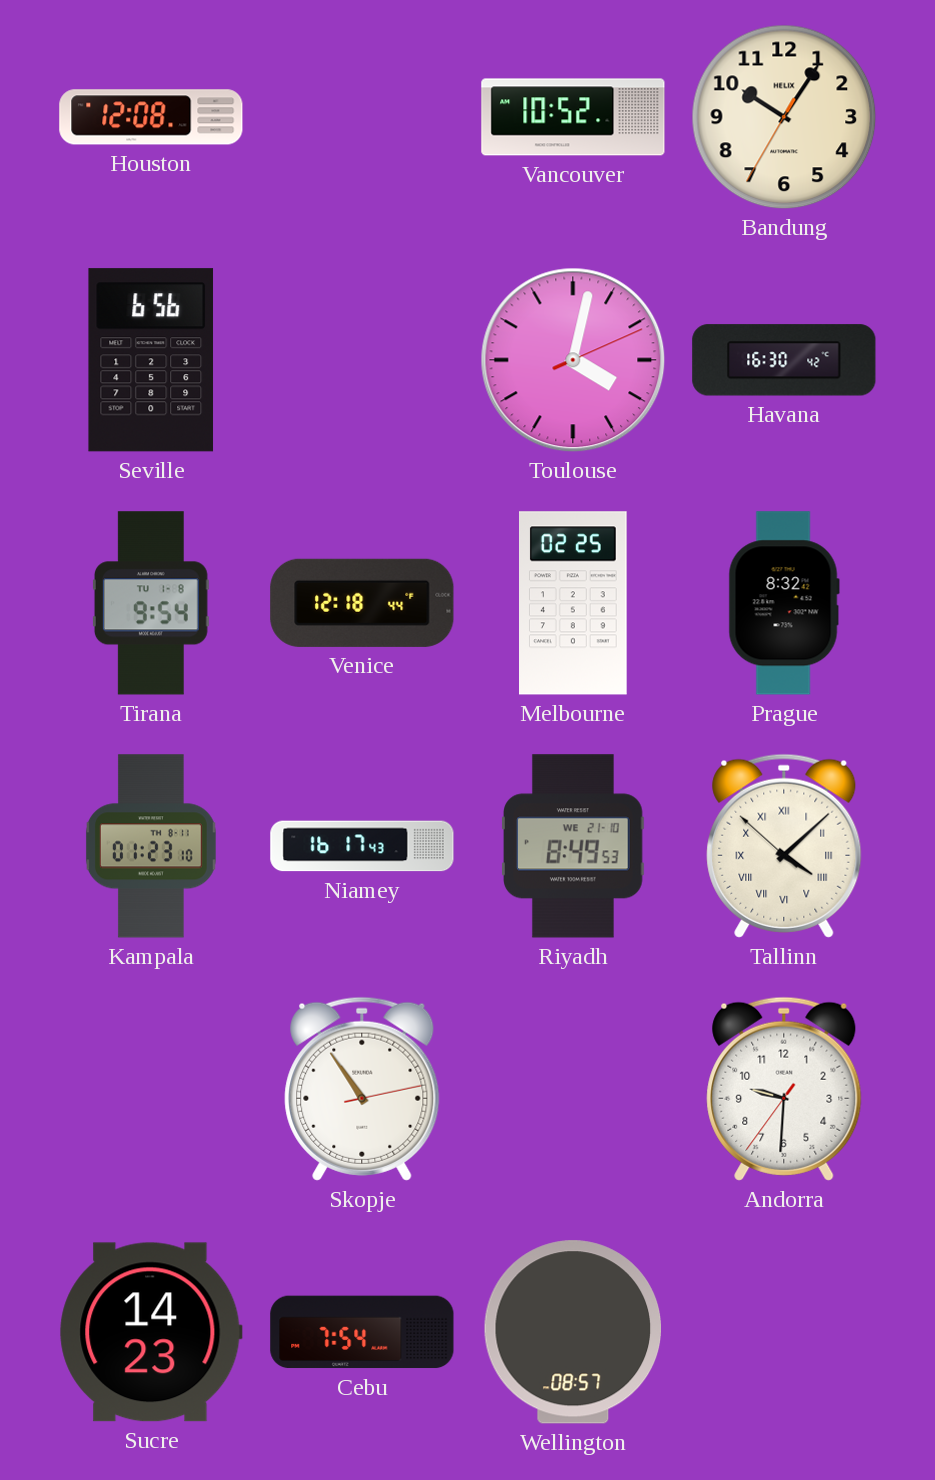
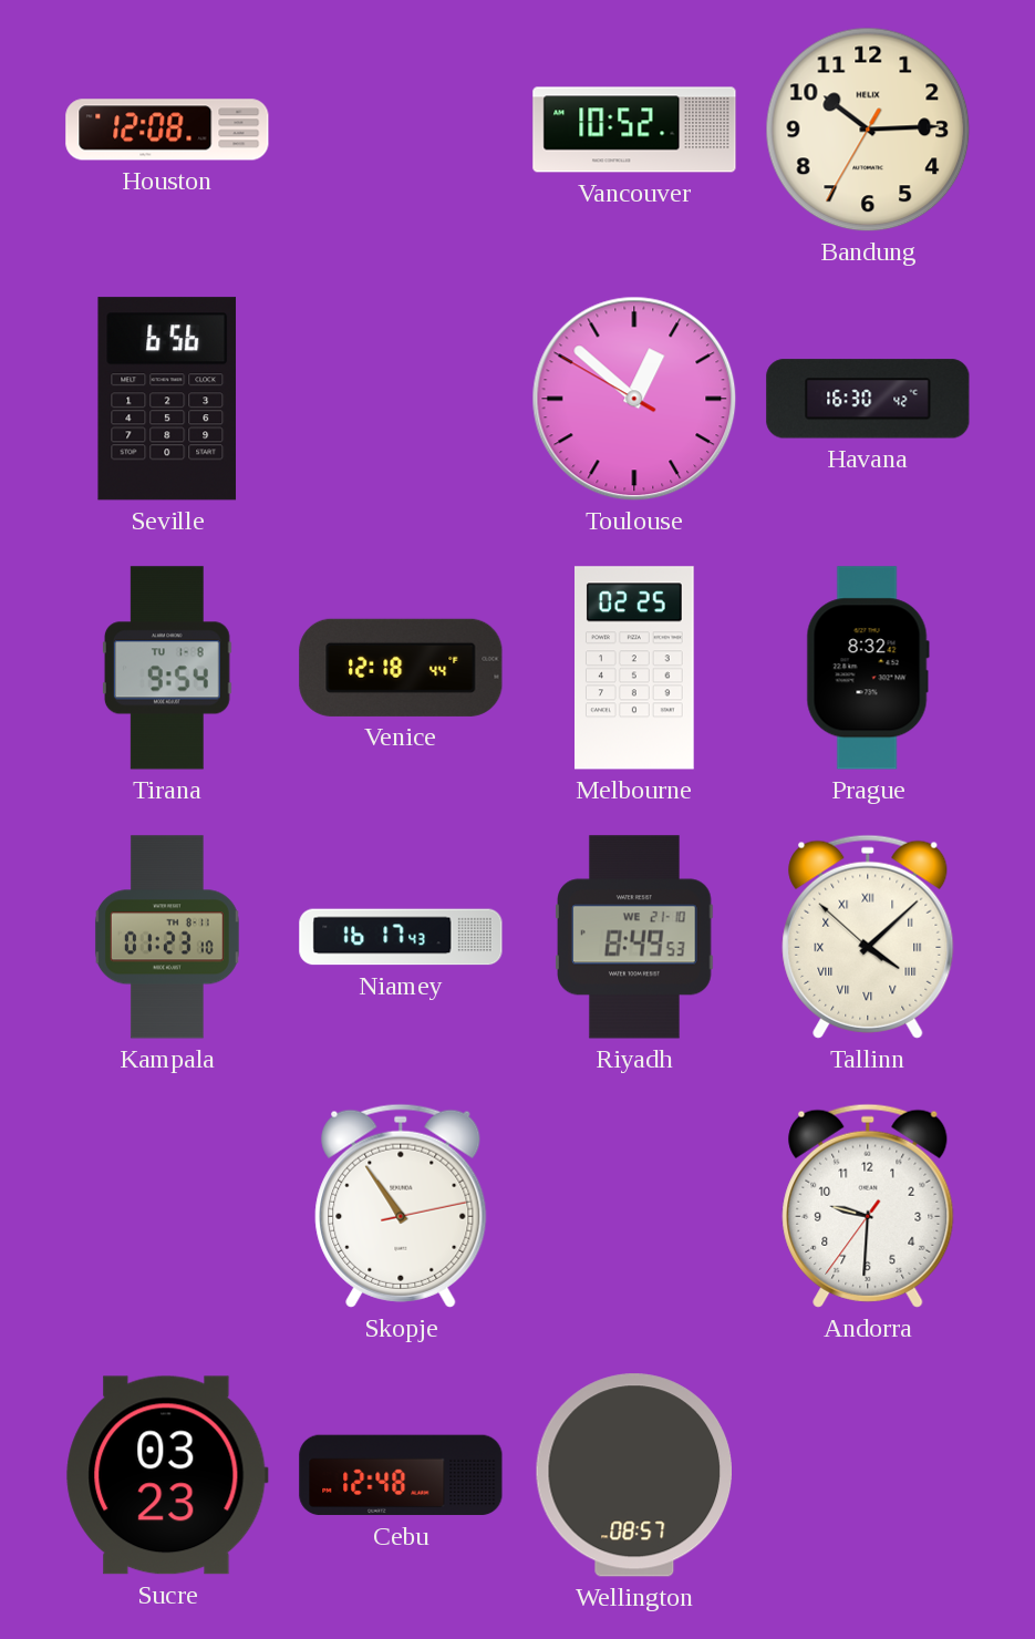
Bandung: 10:05 -> 10:14
Toulouse: 4:02 -> 12:51
Sucre: 14:23 -> 03:23
Cebu: 7:54 -> 12:48
